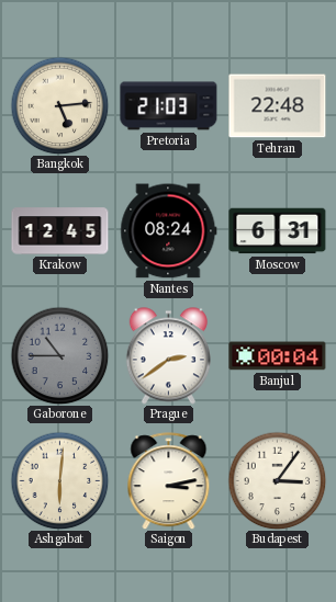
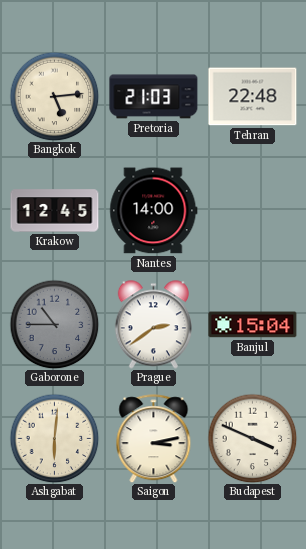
Nantes: 08:24 -> 14:00
Moscow: 6:31 -> none
Banjul: 00:04 -> 15:04
Budapest: 3:06 -> 3:49
